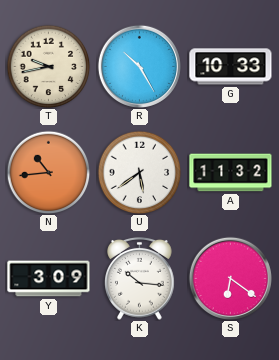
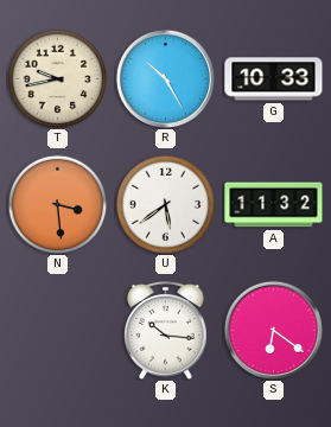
N: 10:44 -> 3:29
Y: 3:09 -> none
